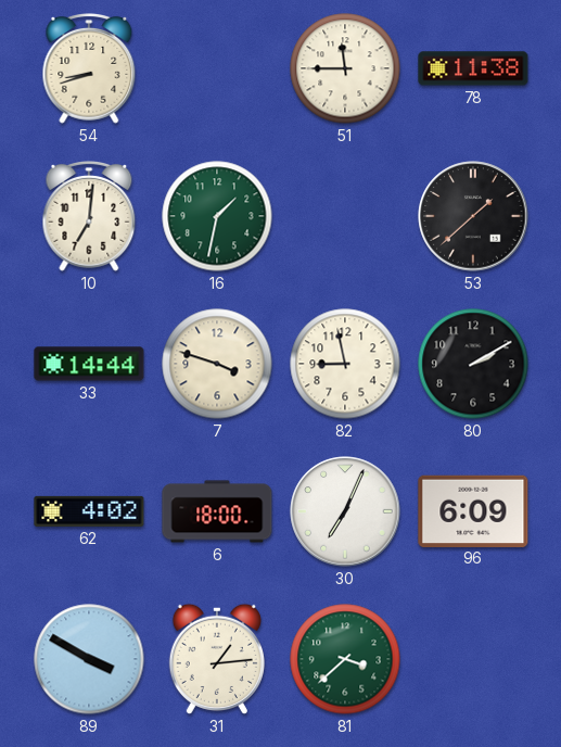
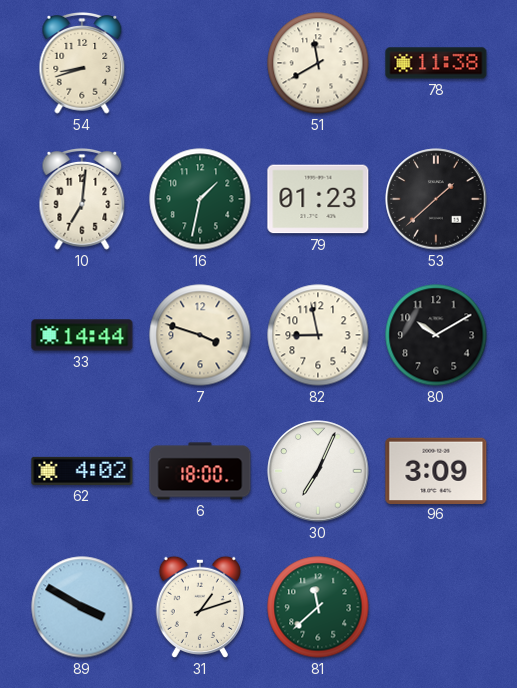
51: 11:45 -> 11:40
79: none -> 01:23
80: 2:10 -> 10:10
96: 6:09 -> 3:09
31: 1:14 -> 1:12
81: 3:38 -> 11:38
